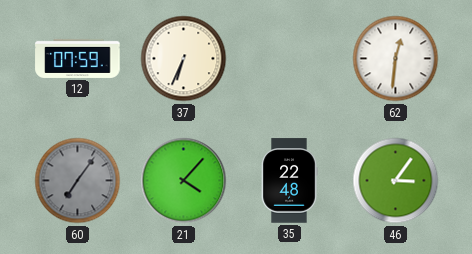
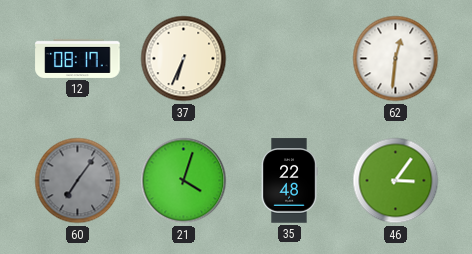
12: 07:59 -> 08:17
21: 4:07 -> 4:03
